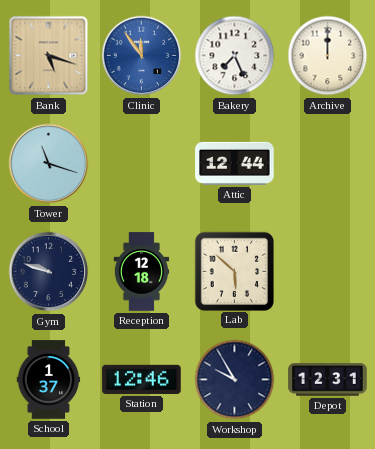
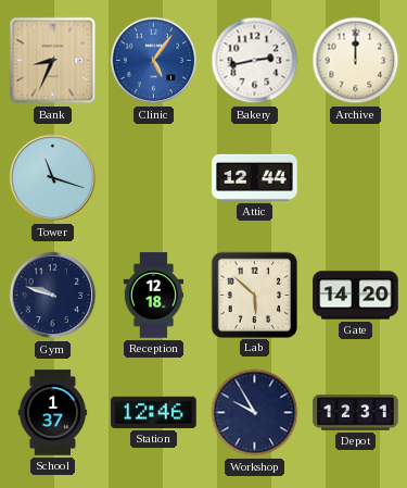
Bank: 5:18 -> 8:34
Clinic: 11:54 -> 5:06
Bakery: 7:26 -> 2:43
Gate: none -> 14:20
